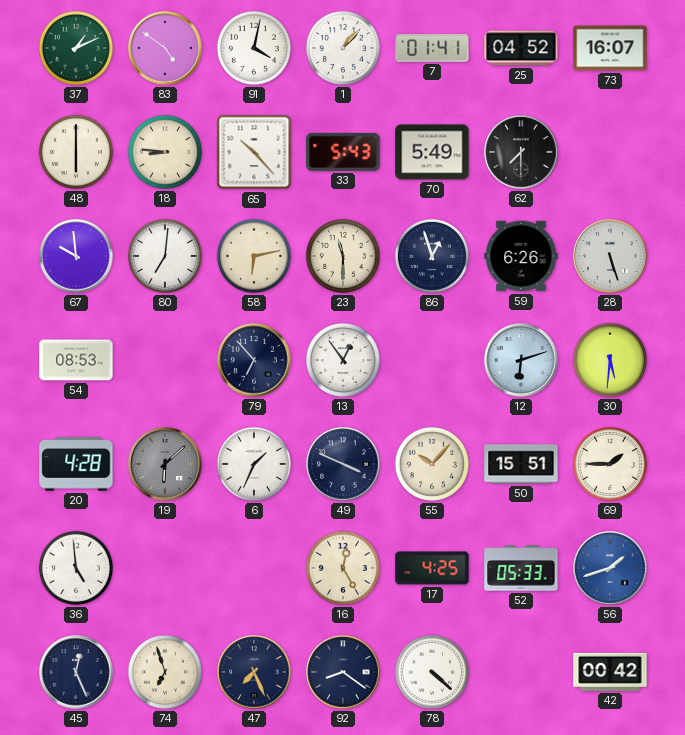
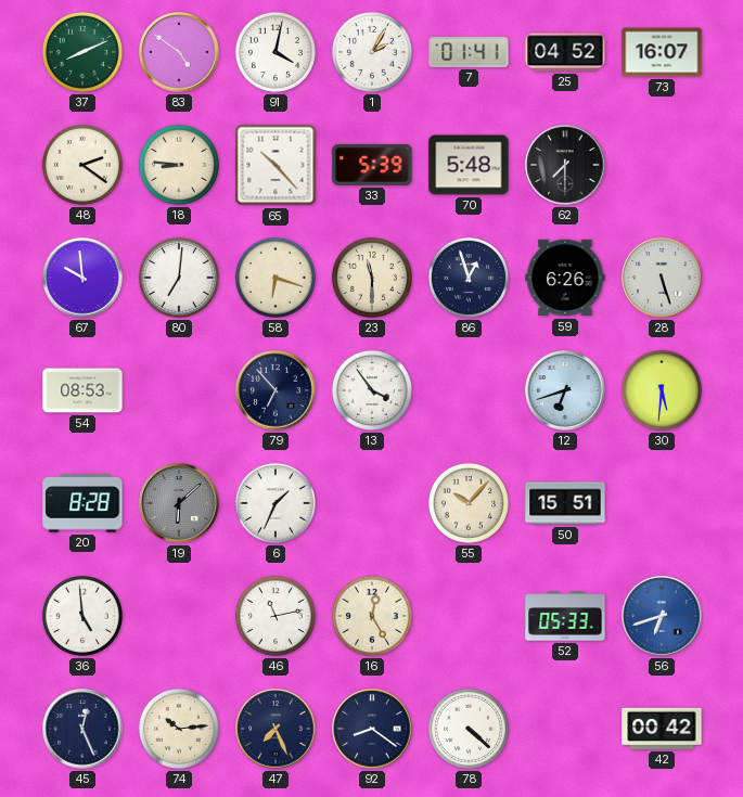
37: 1:11 -> 8:11
1: 1:07 -> 2:05
48: 6:00 -> 2:21
33: 5:43 -> 5:39
70: 5:49 -> 5:48
58: 6:13 -> 6:18
13: 12:54 -> 3:54
12: 6:12 -> 6:42
20: 4:28 -> 8:28
49: 3:49 -> none
69: 1:45 -> none
46: none -> 11:13
17: 4:25 -> none
56: 1:42 -> 6:42
74: 6:57 -> 10:14
